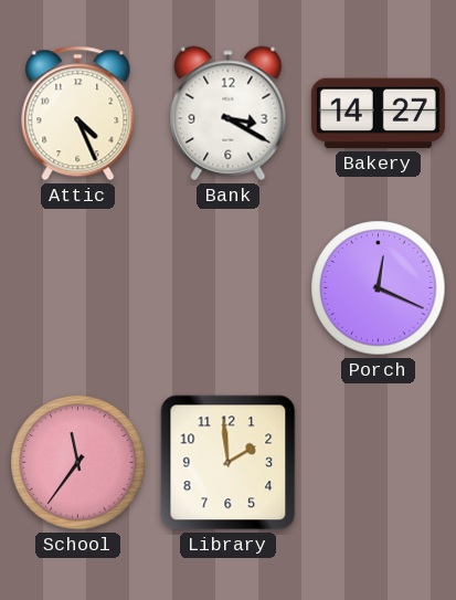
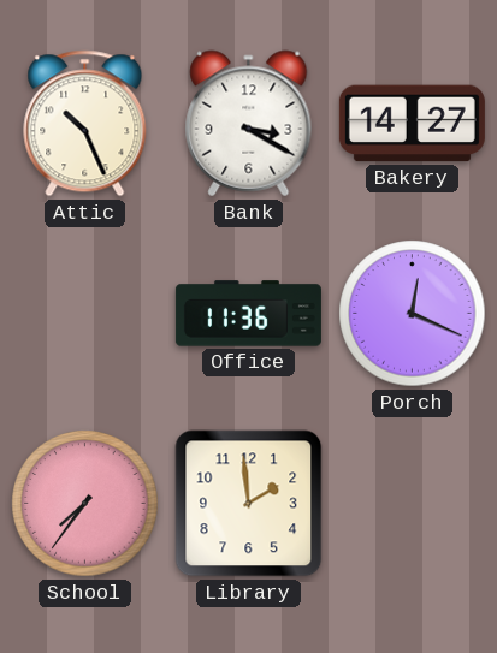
Attic: 4:26 -> 10:26
Office: none -> 11:36
School: 11:36 -> 7:36
